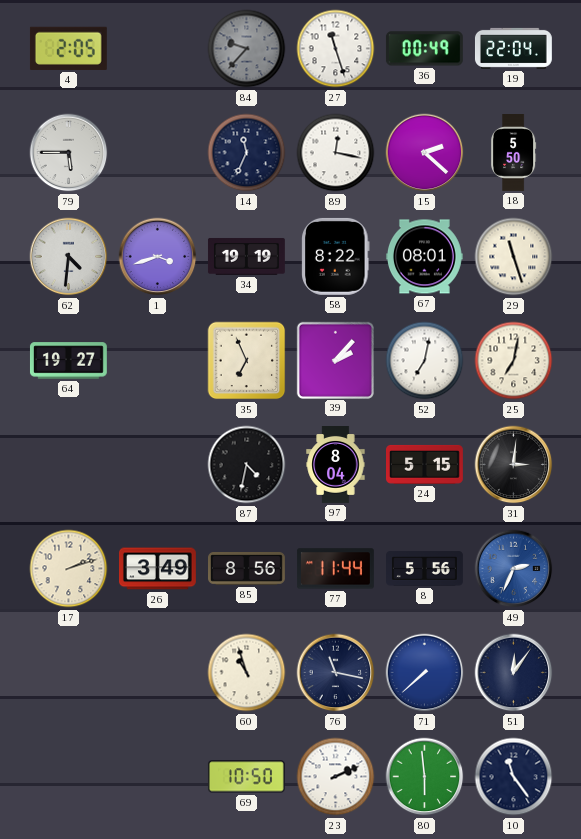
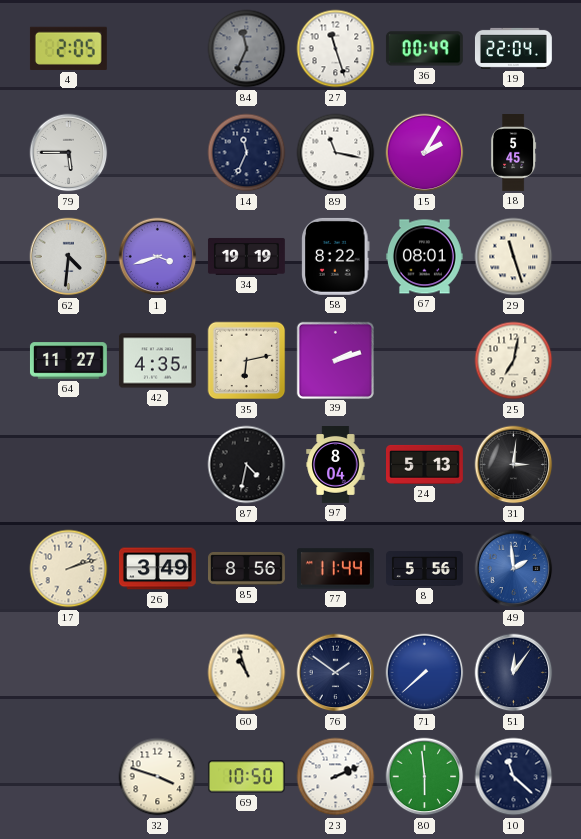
84: 9:37 -> 11:34
89: 12:17 -> 11:17
15: 2:22 -> 2:05
18: 5:50 -> 5:45
64: 19:27 -> 11:27
42: none -> 4:35
35: 6:56 -> 6:13
39: 2:07 -> 2:12
52: 7:02 -> none
24: 5:15 -> 5:13
49: 2:34 -> 1:59
76: 11:17 -> 1:51
32: none -> 3:48
10: 11:24 -> 11:22
